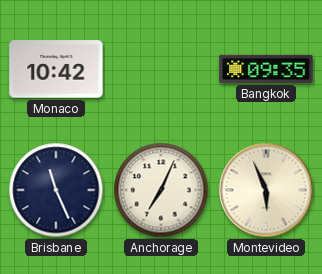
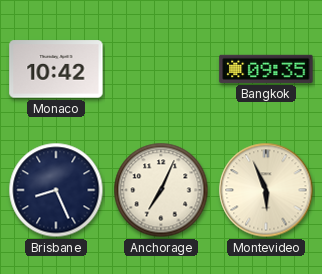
Brisbane: 11:26 -> 8:26
